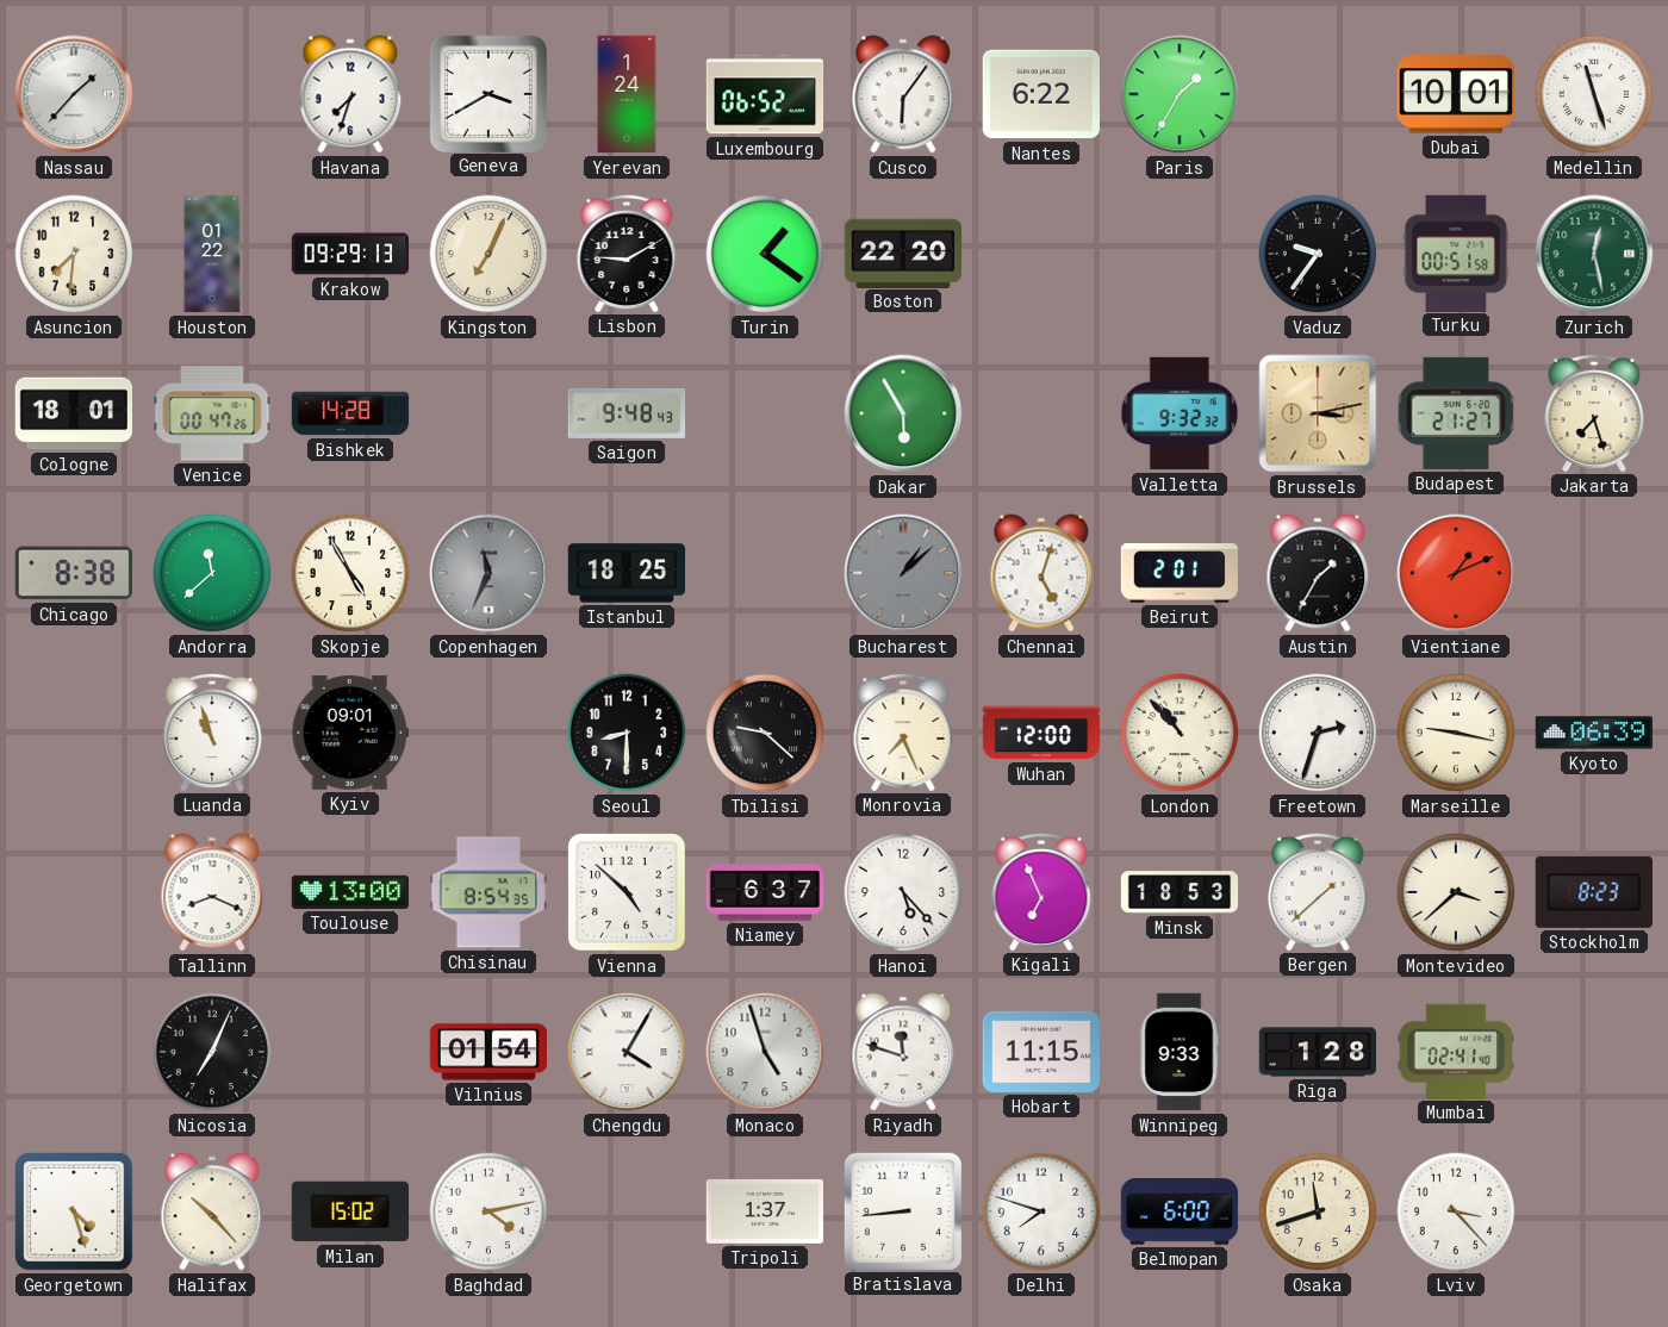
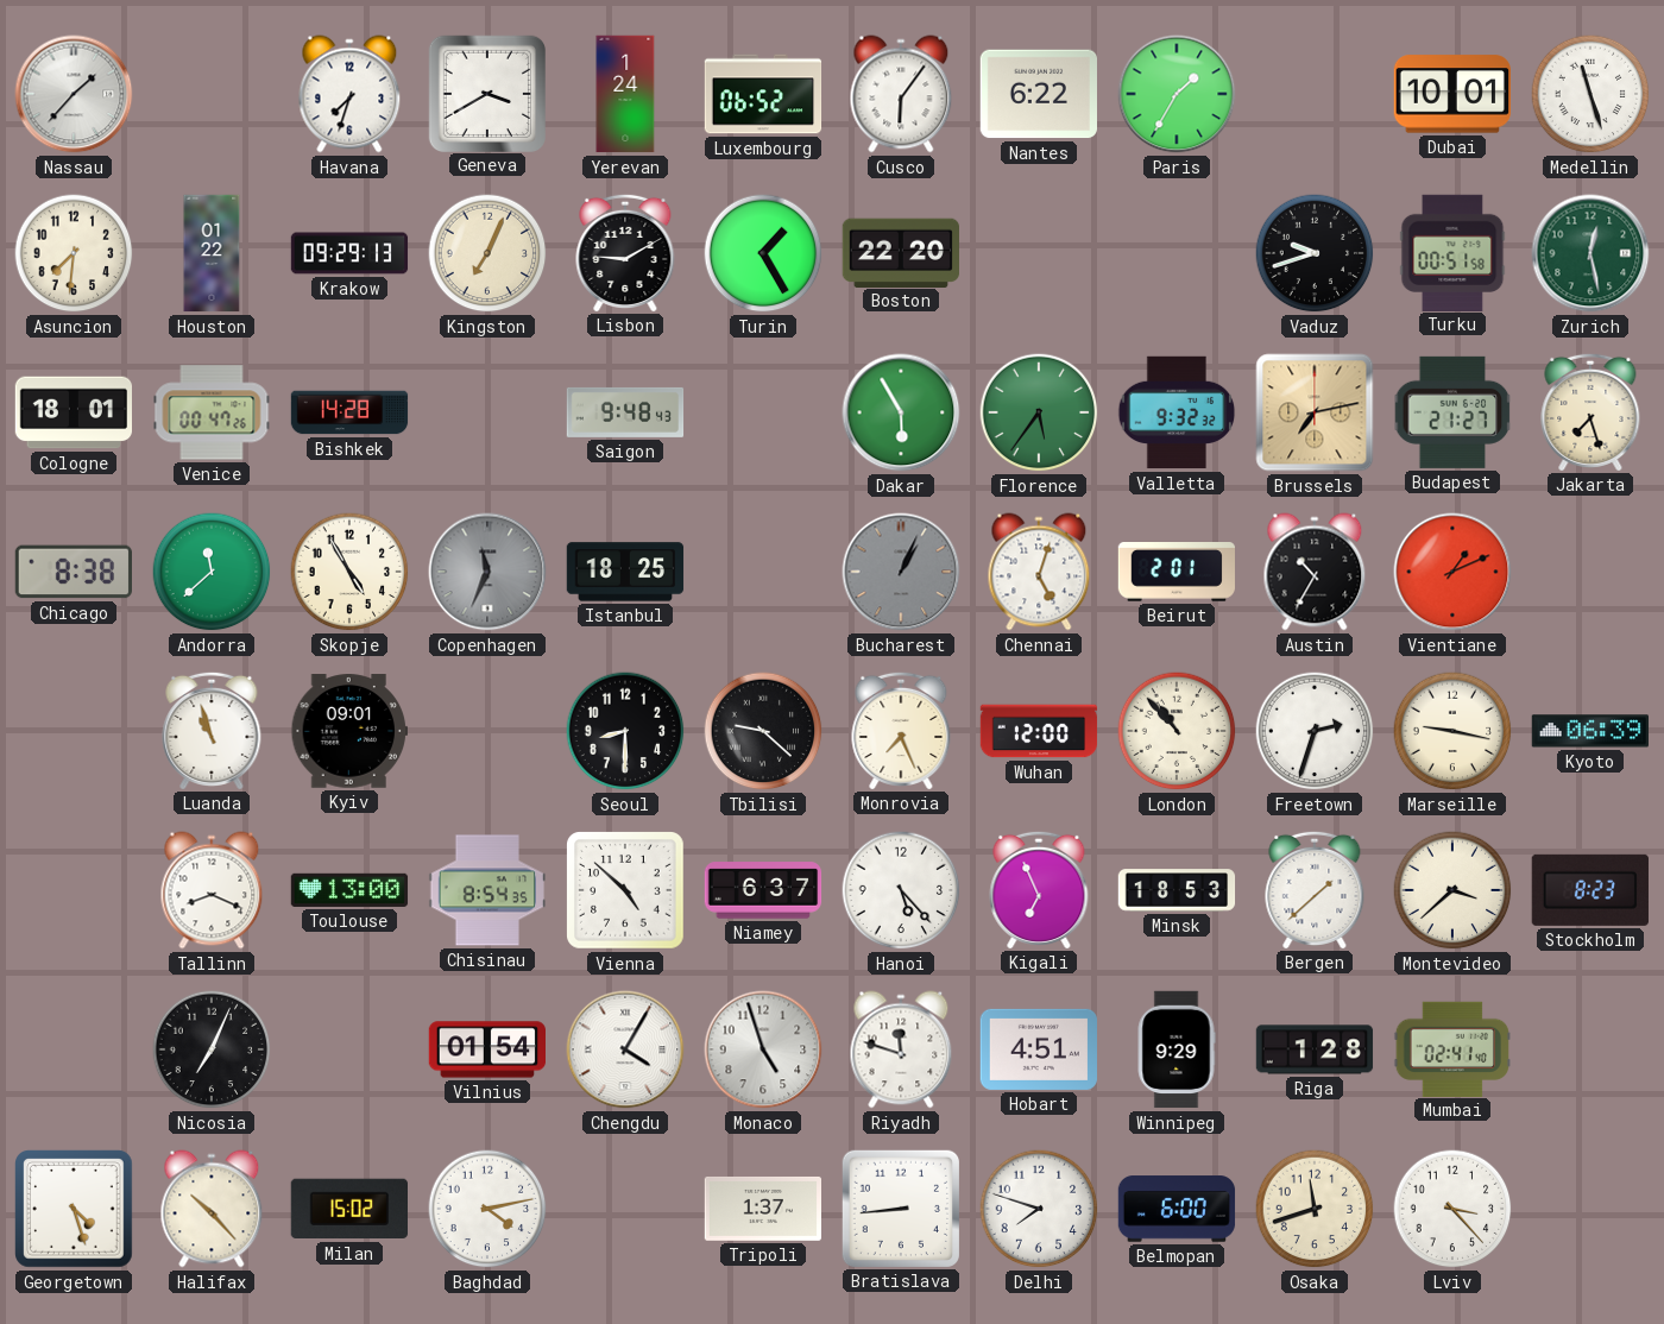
Turin: 1:21 -> 1:25
Vaduz: 9:36 -> 9:42
Florence: none -> 5:36
Brussels: 3:13 -> 7:13
Bucharest: 1:08 -> 1:04
Austin: 1:35 -> 10:35
Hobart: 11:15 -> 4:51
Winnipeg: 9:33 -> 9:29
